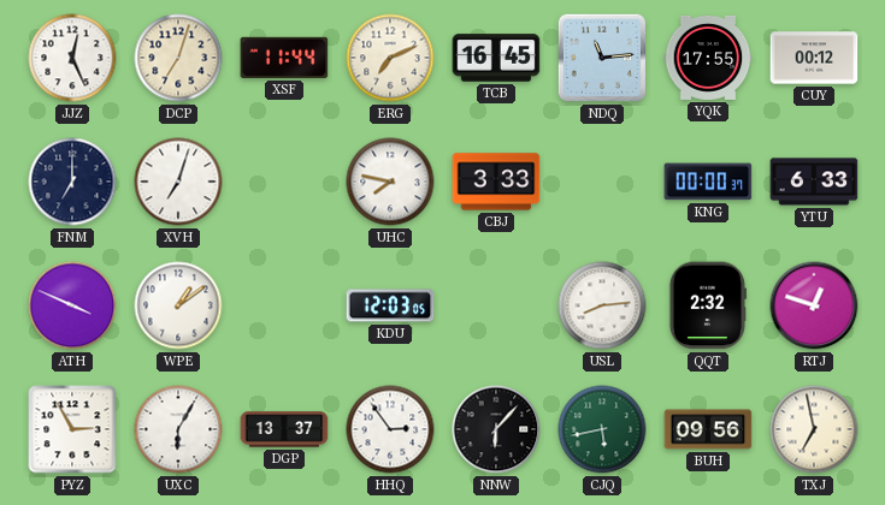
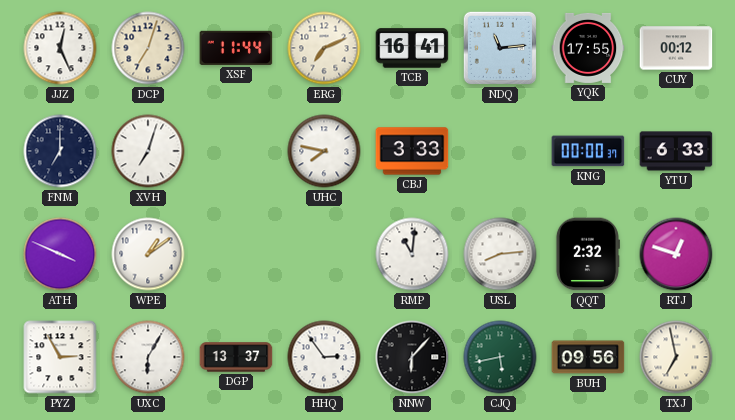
TCB: 16:45 -> 16:41
KDU: 12:03 -> none
RMP: none -> 11:01
